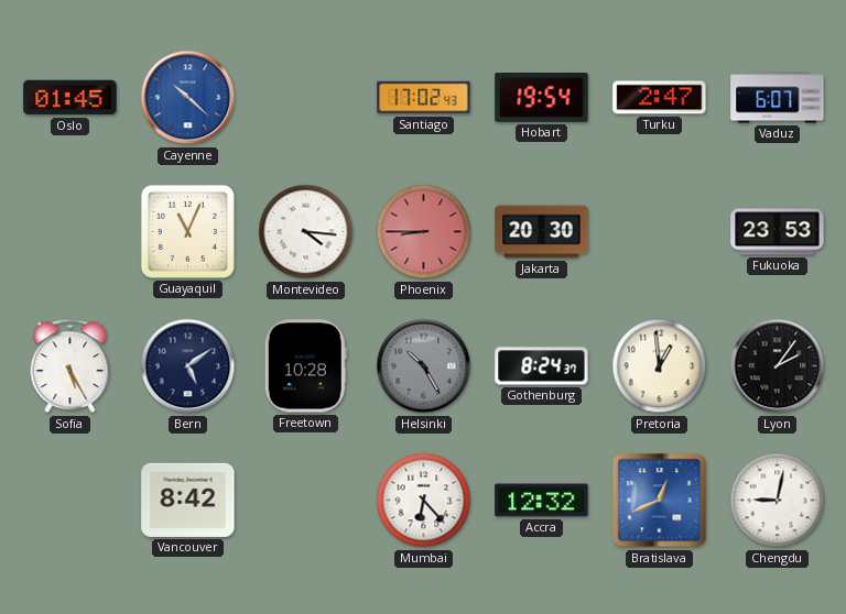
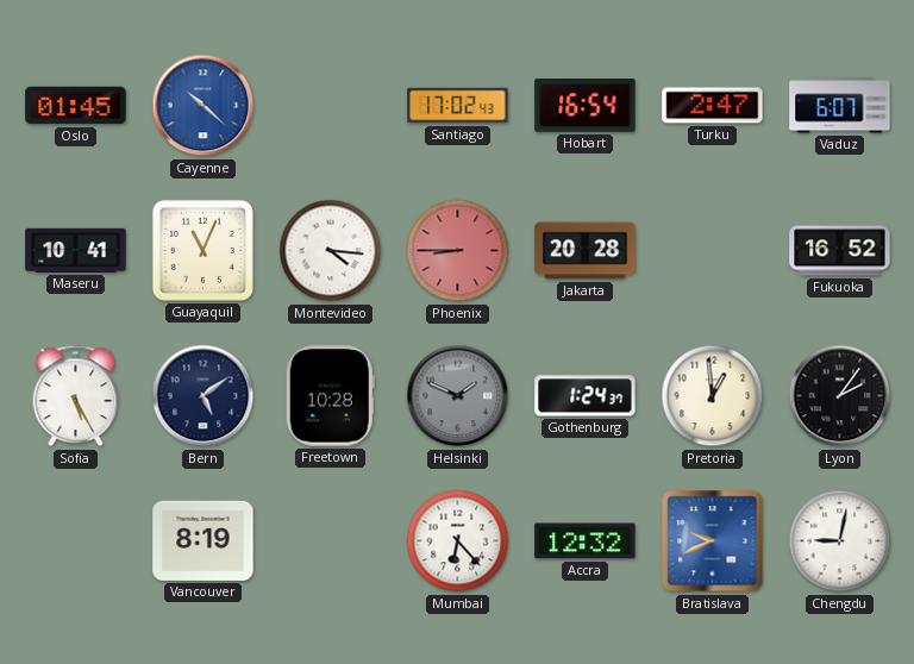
Hobart: 19:54 -> 16:54
Maseru: none -> 10:41
Jakarta: 20:30 -> 20:28
Fukuoka: 23:53 -> 16:52
Helsinki: 10:25 -> 1:49
Gothenburg: 8:24 -> 1:24
Vancouver: 8:42 -> 8:19
Bratislava: 12:41 -> 9:41
